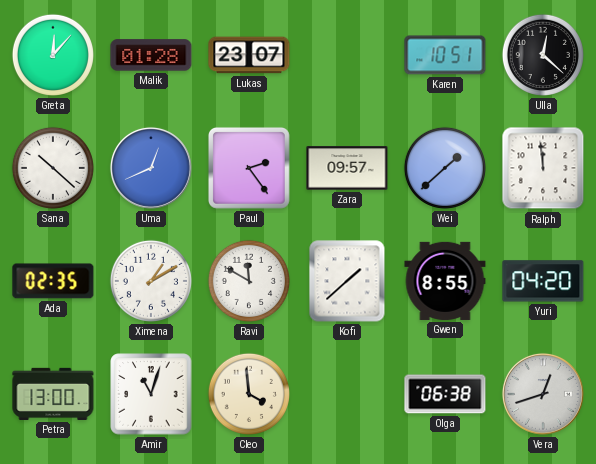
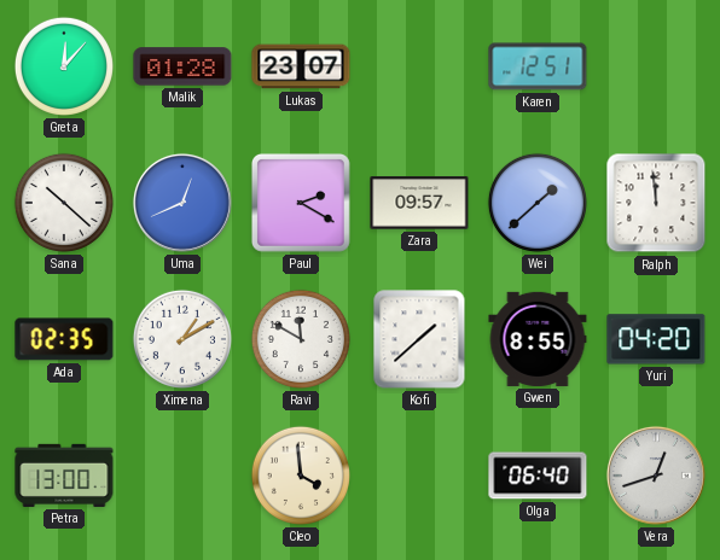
Karen: 10:51 -> 12:51
Ulla: 12:22 -> none
Paul: 2:24 -> 2:20
Amir: 11:03 -> none
Olga: 06:38 -> 06:40
